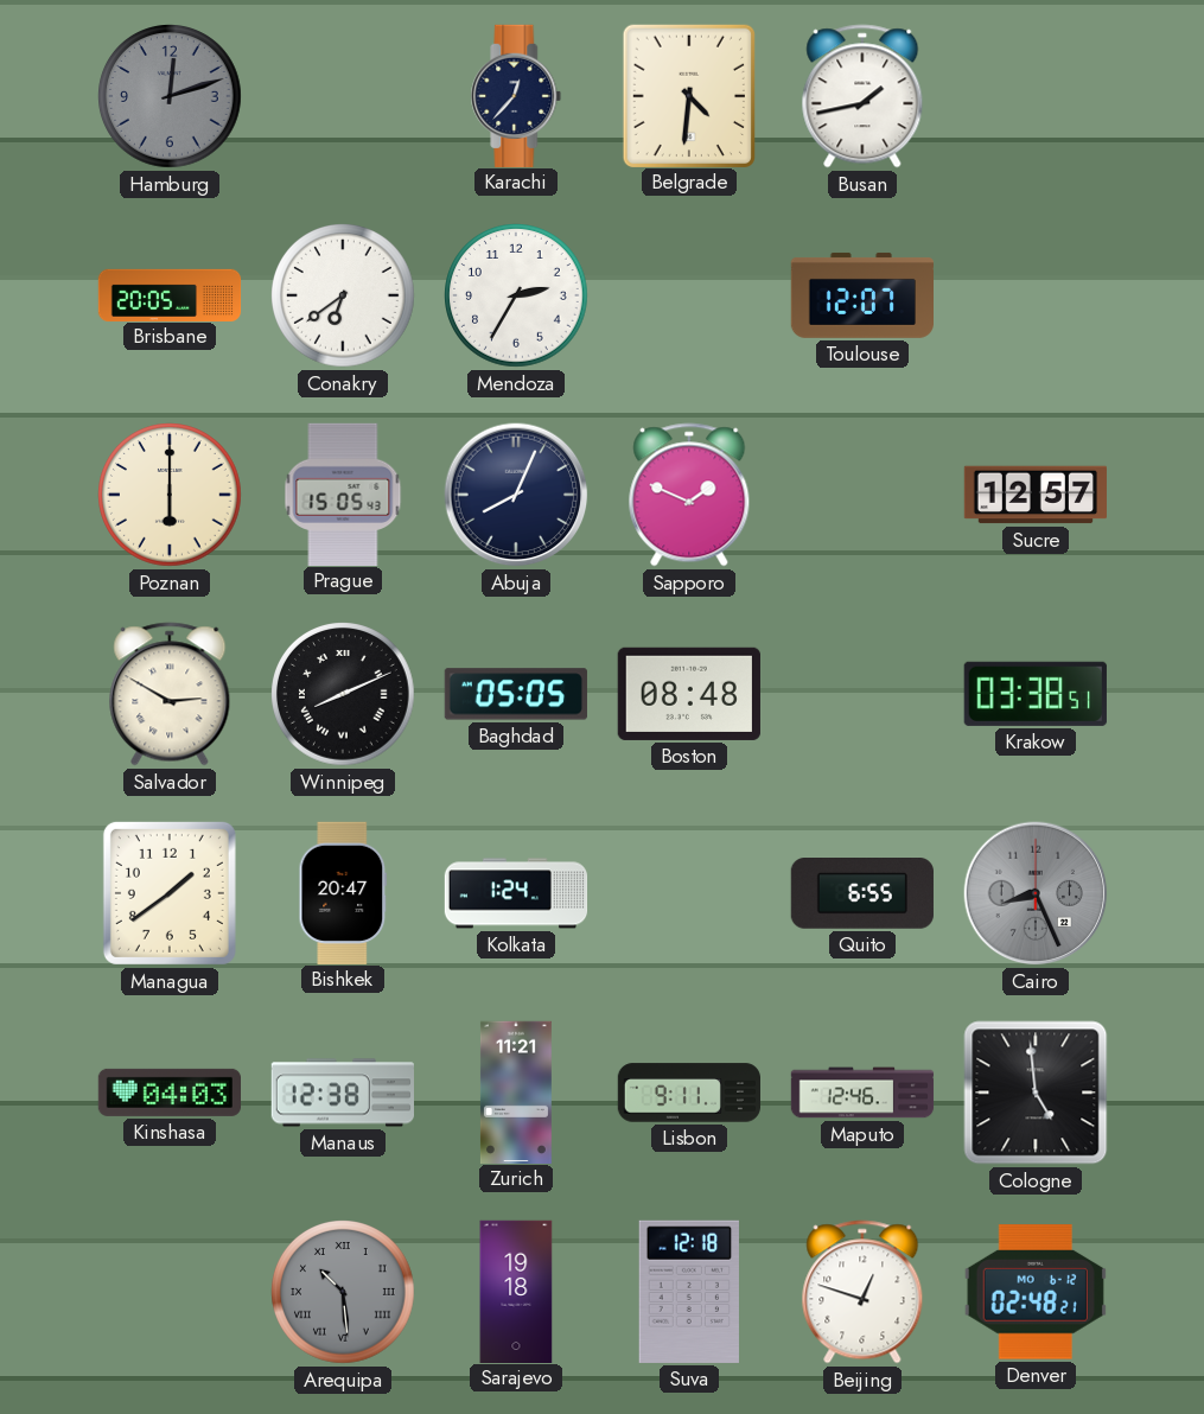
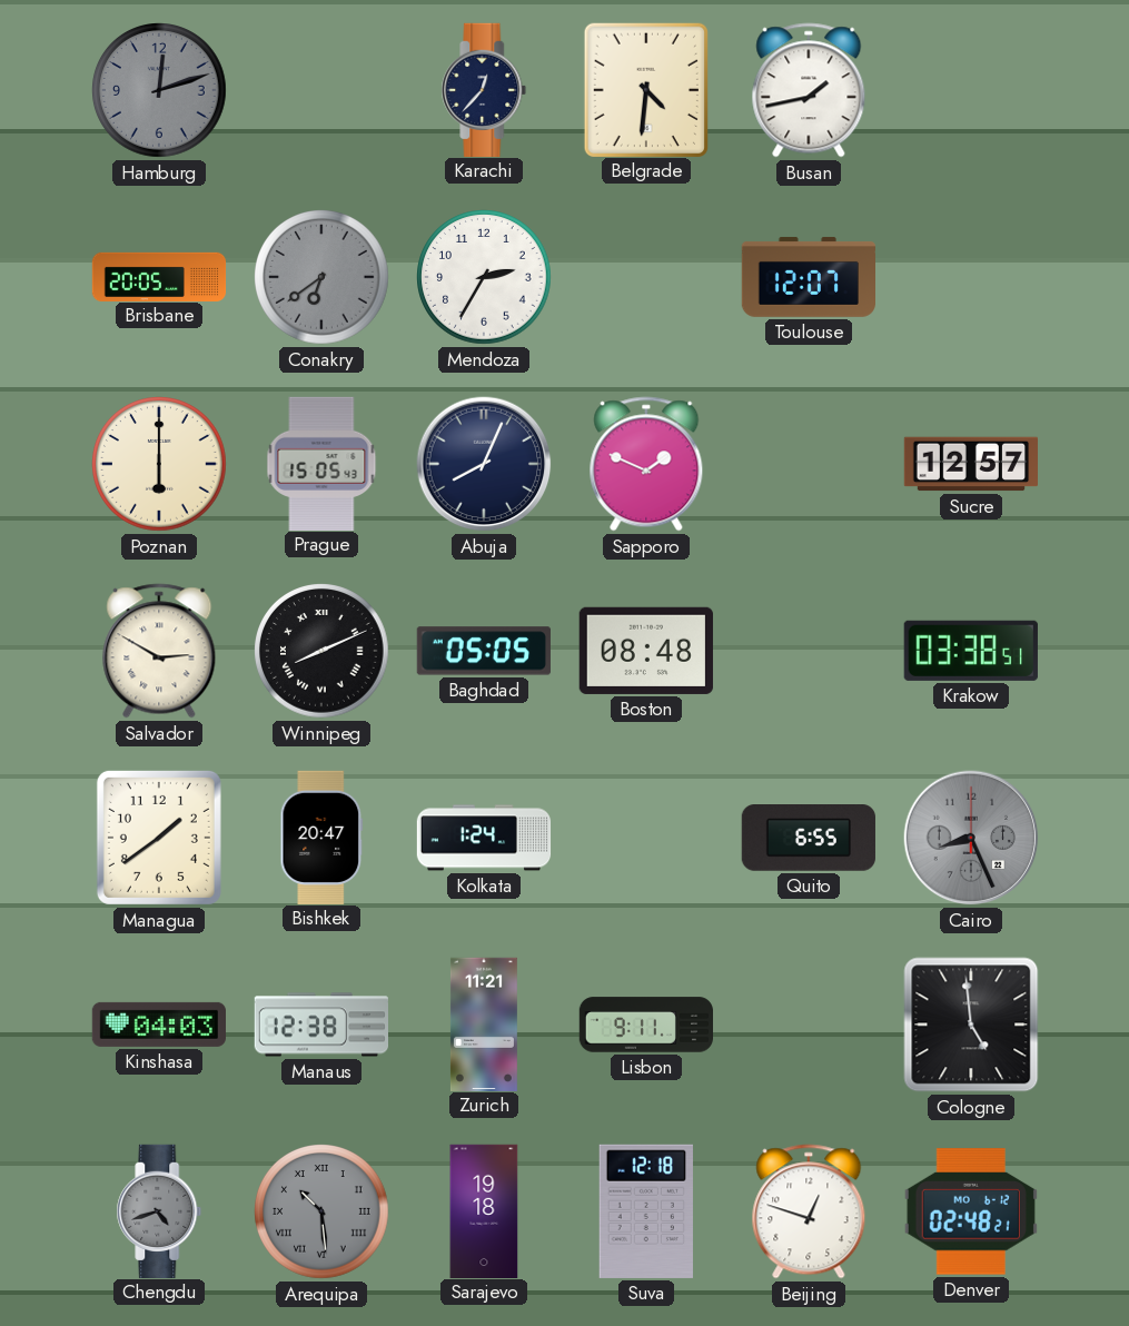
Conakry dial: white -> grey
Maputo: 12:46 -> none
Chengdu: none -> 4:42
